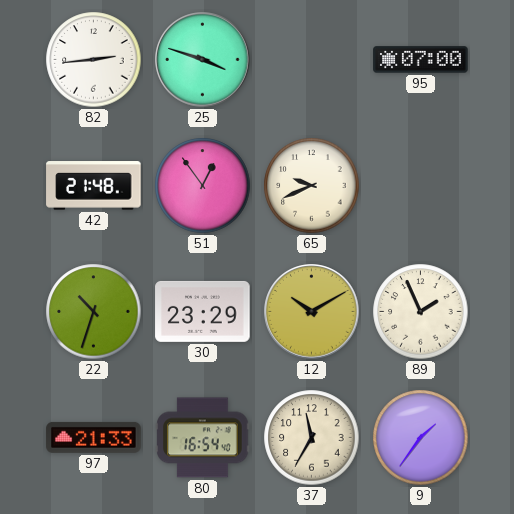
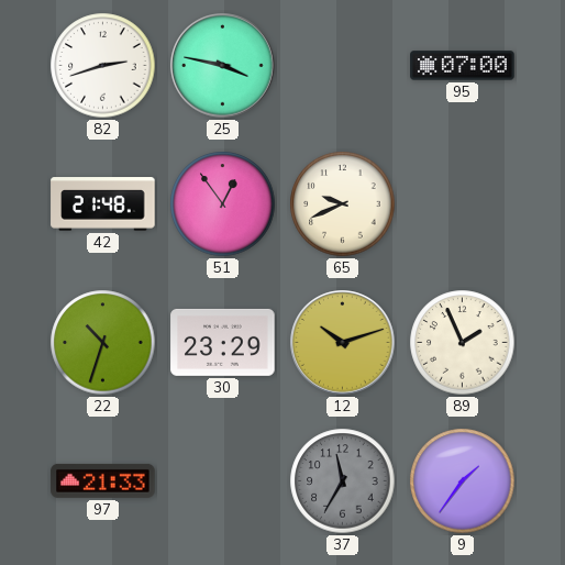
82: 2:44 -> 2:42
25: 3:48 -> 3:47
12: 10:10 -> 10:12
80: 16:54 -> none
37 dial: cream -> grey
